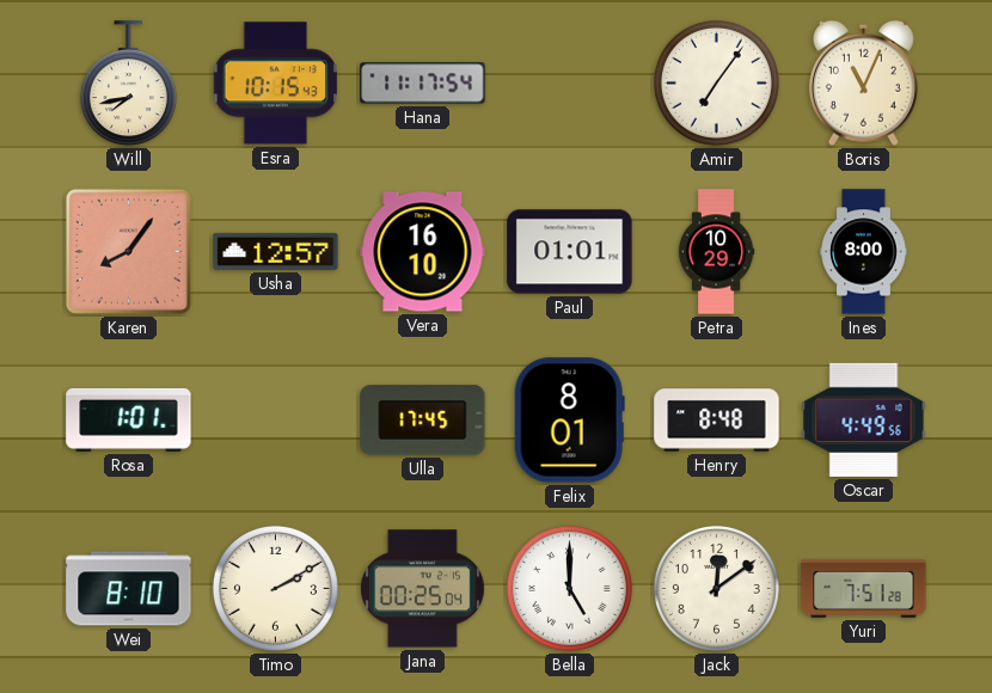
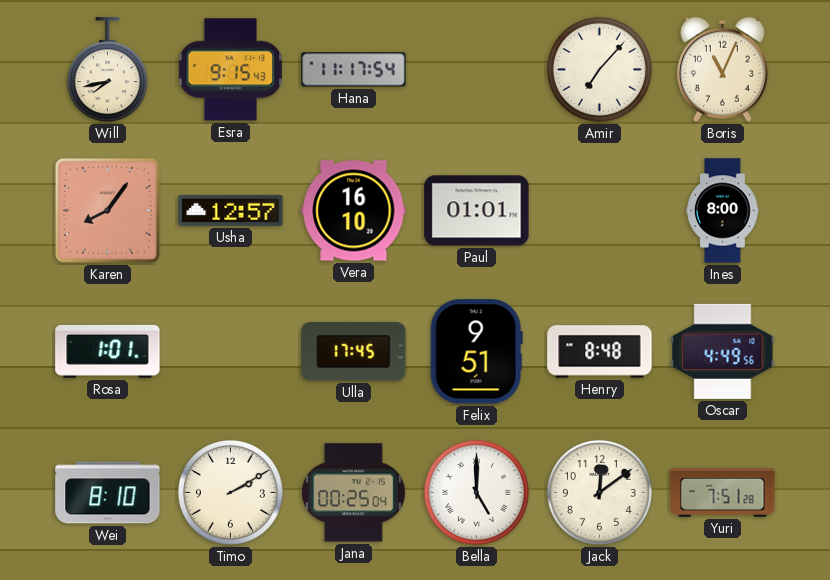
Esra: 10:15 -> 9:15
Amir: 7:06 -> 7:07
Petra: 10:29 -> none
Felix: 8:01 -> 9:51
